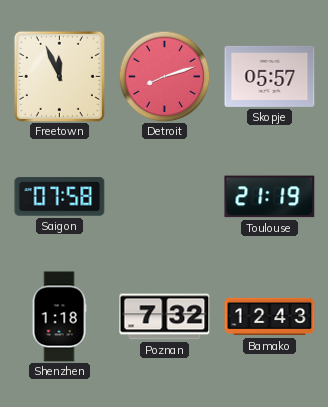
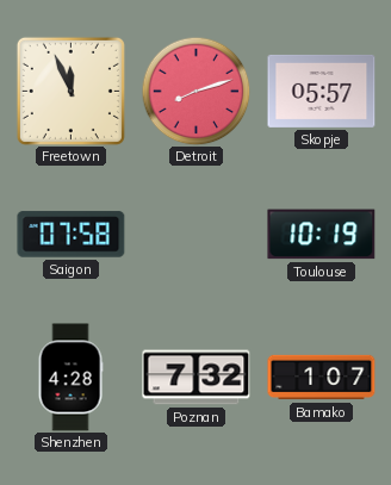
Toulouse: 21:19 -> 10:19
Shenzhen: 1:18 -> 4:28
Bamako: 12:43 -> 1:07
